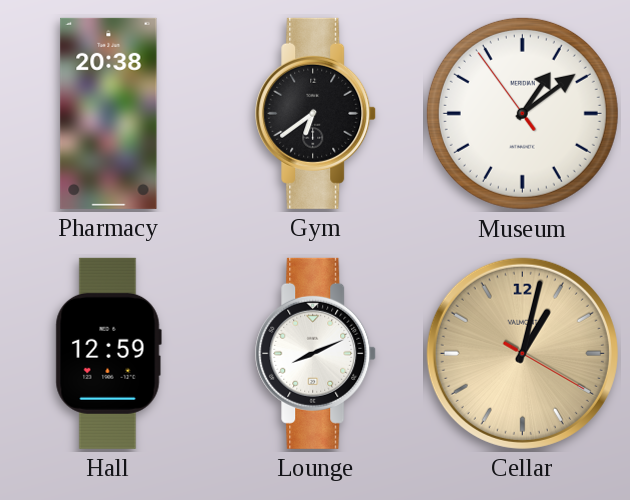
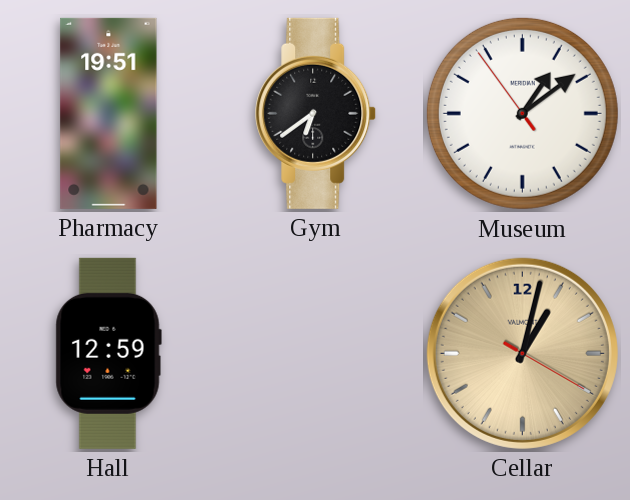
Pharmacy: 20:38 -> 19:51
Lounge: 8:11 -> none
